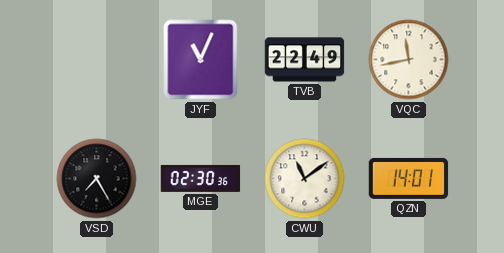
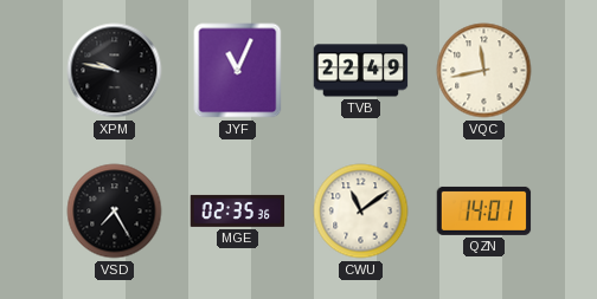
XPM: none -> 9:47
MGE: 02:30 -> 02:35
